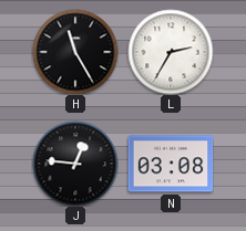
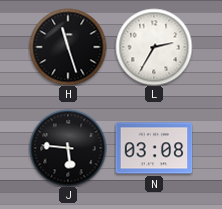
H: 11:25 -> 11:27
J: 12:46 -> 5:46
